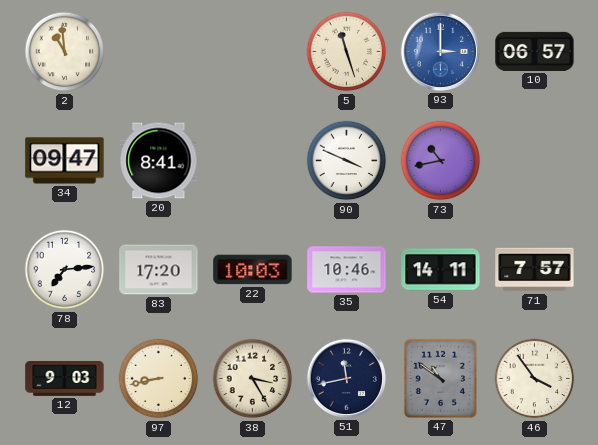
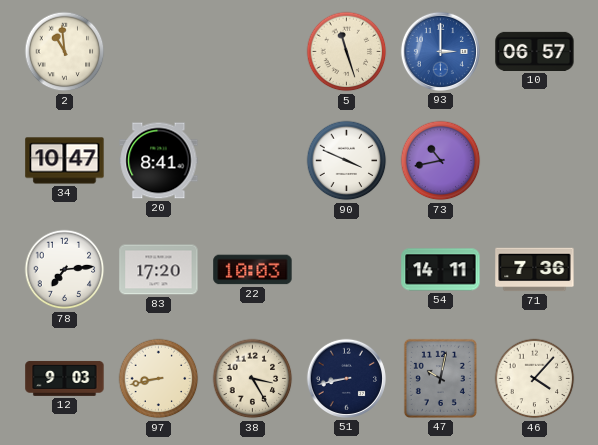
34: 09:47 -> 10:47
35: 10:46 -> none
71: 7:57 -> 7:36
51: 11:43 -> 8:43
47: 10:51 -> 10:02
46: 3:54 -> 4:07
